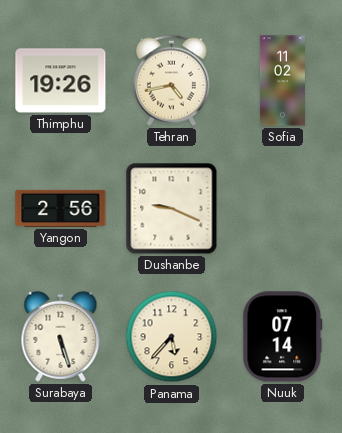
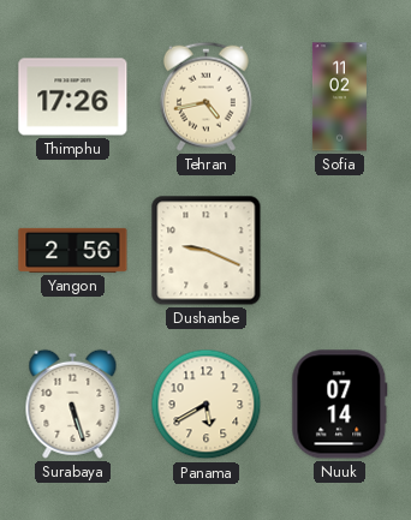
Thimphu: 19:26 -> 17:26
Panama: 5:37 -> 5:40
